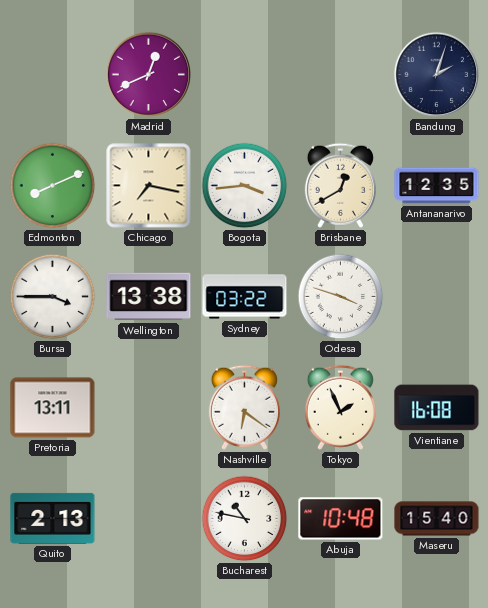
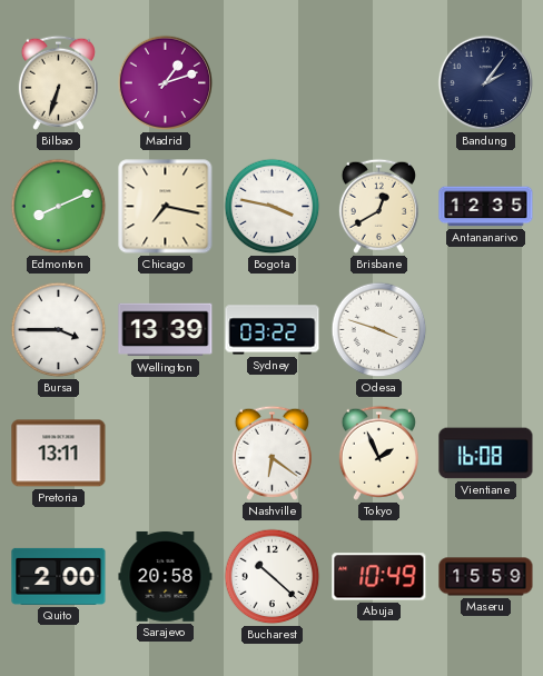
Bilbao: none -> 6:33
Madrid: 12:41 -> 1:12
Bandung: 2:03 -> 2:06
Bogota: 3:44 -> 3:47
Wellington: 13:38 -> 13:39
Quito: 2:13 -> 2:00
Sarajevo: none -> 20:58
Bucharest: 10:47 -> 10:22
Abuja: 10:48 -> 10:49
Maseru: 15:40 -> 15:59
